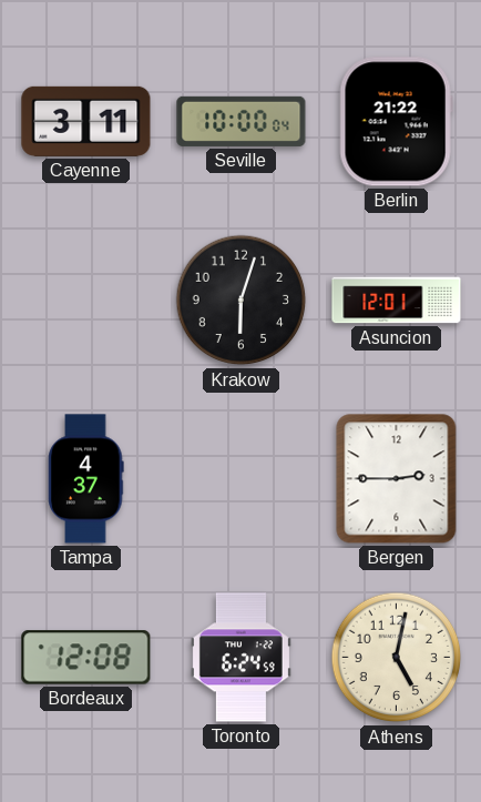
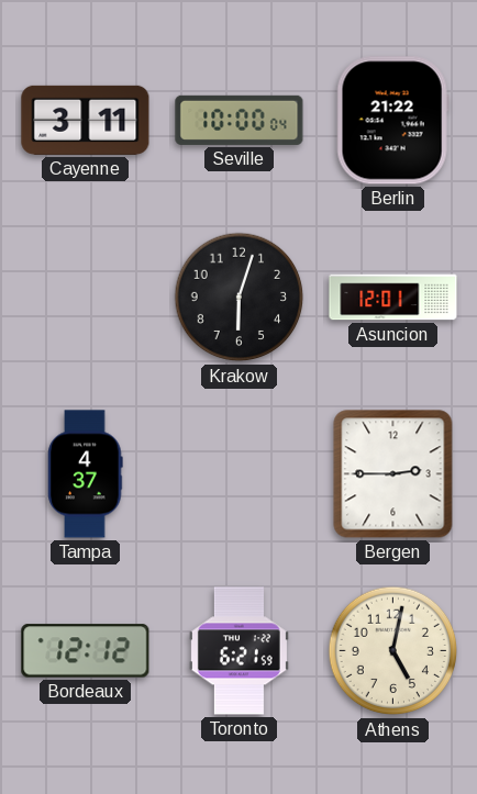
Bordeaux: 12:08 -> 12:12
Toronto: 6:24 -> 6:21
